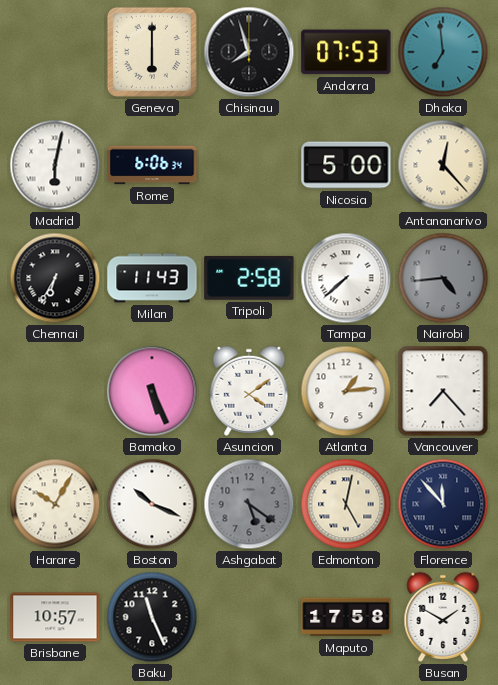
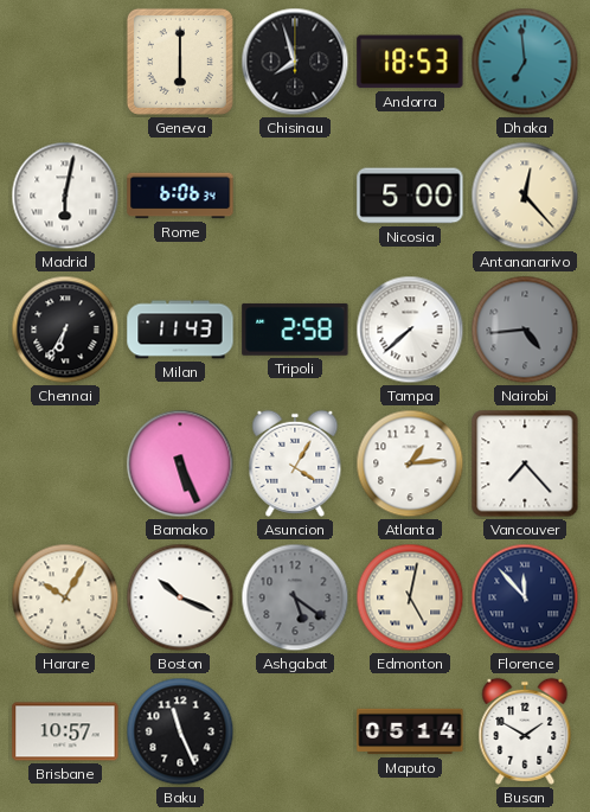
Andorra: 07:53 -> 18:53
Asuncion: 4:09 -> 4:05
Maputo: 17:58 -> 05:14
